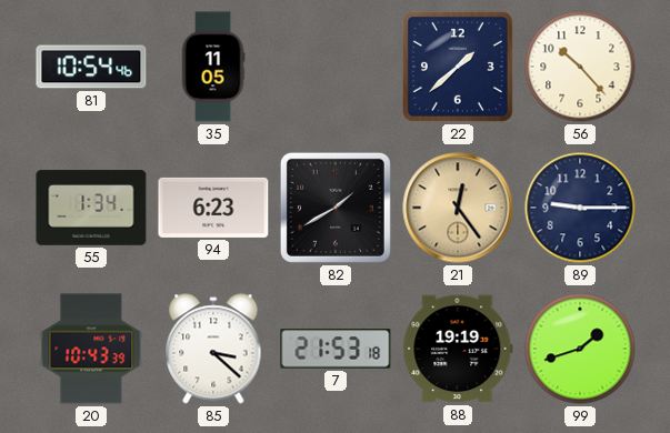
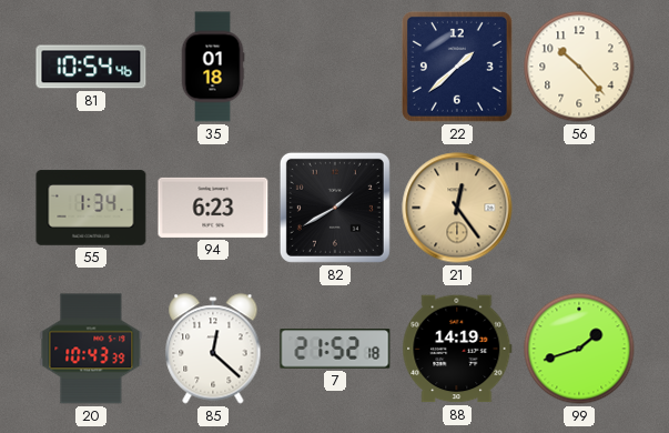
35: 11:05 -> 01:18
89: 9:15 -> none
85: 3:22 -> 12:22
7: 21:53 -> 21:52
88: 19:19 -> 14:19
